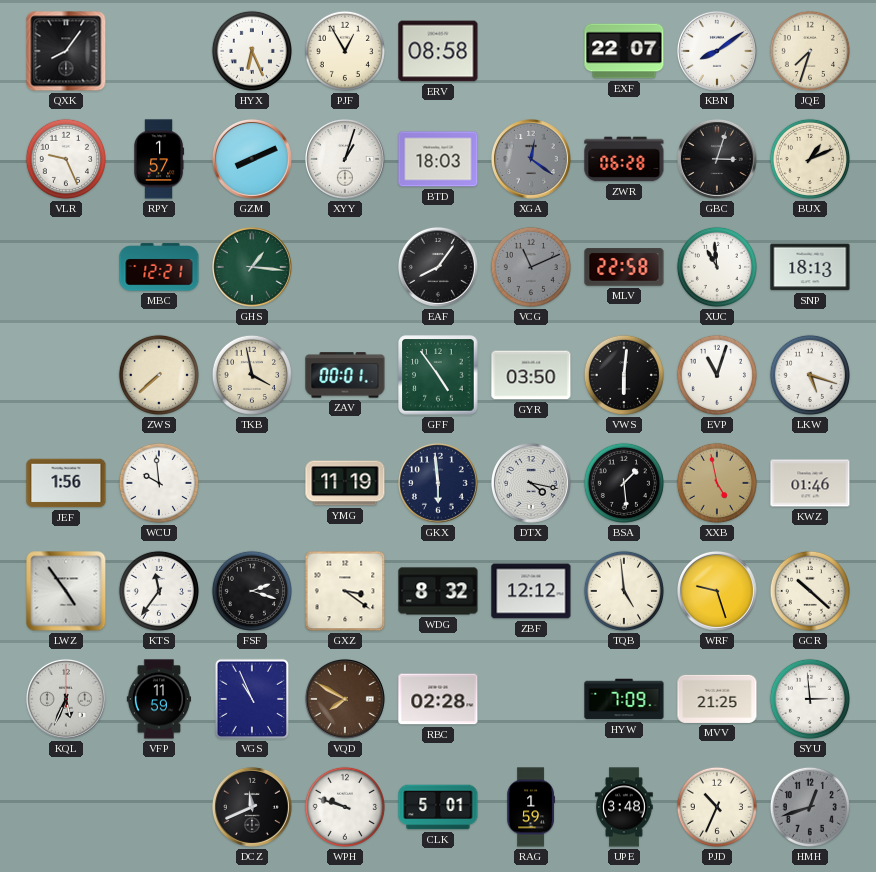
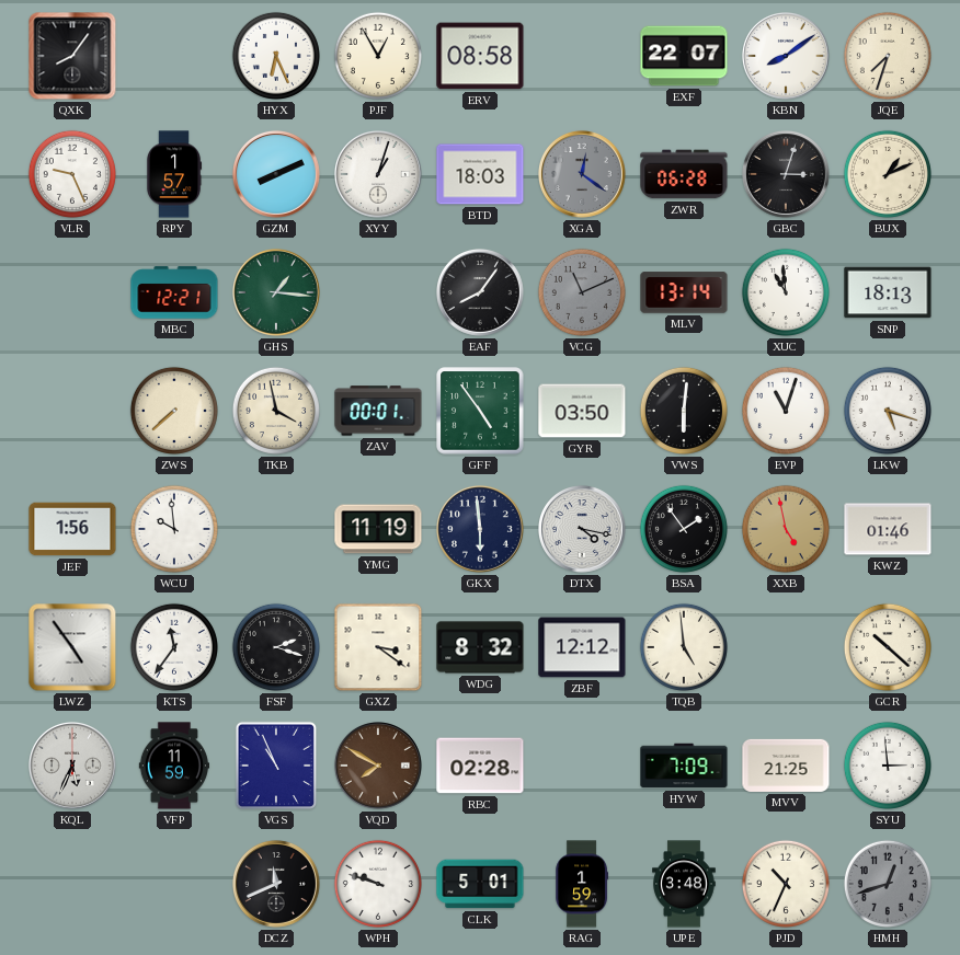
MLV: 22:58 -> 13:14
BSA: 1:29 -> 1:54
WRF: 9:27 -> none
